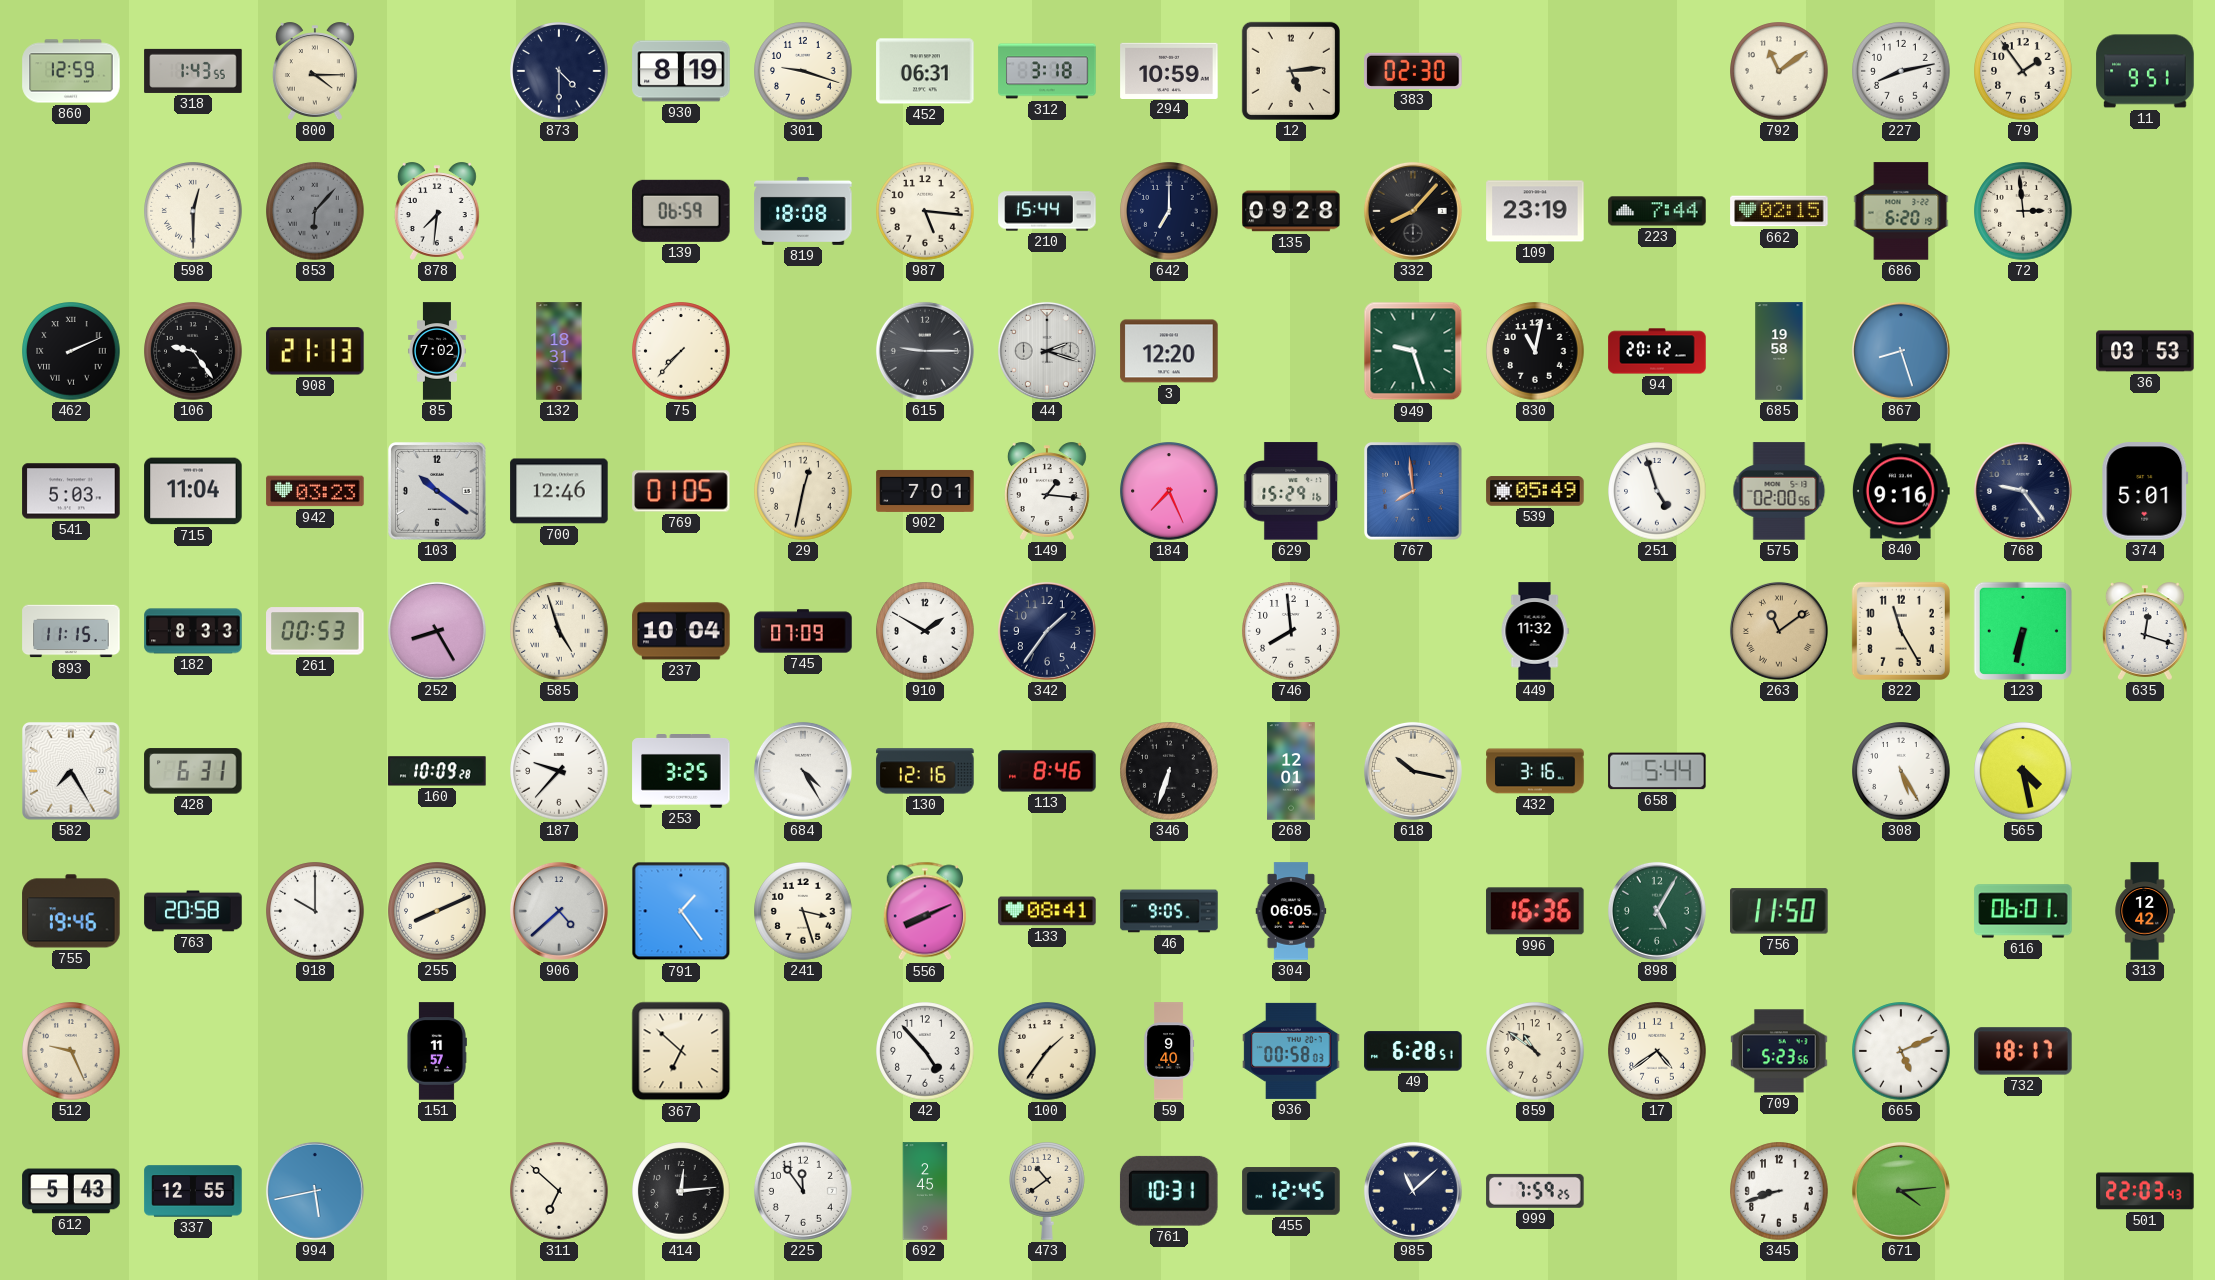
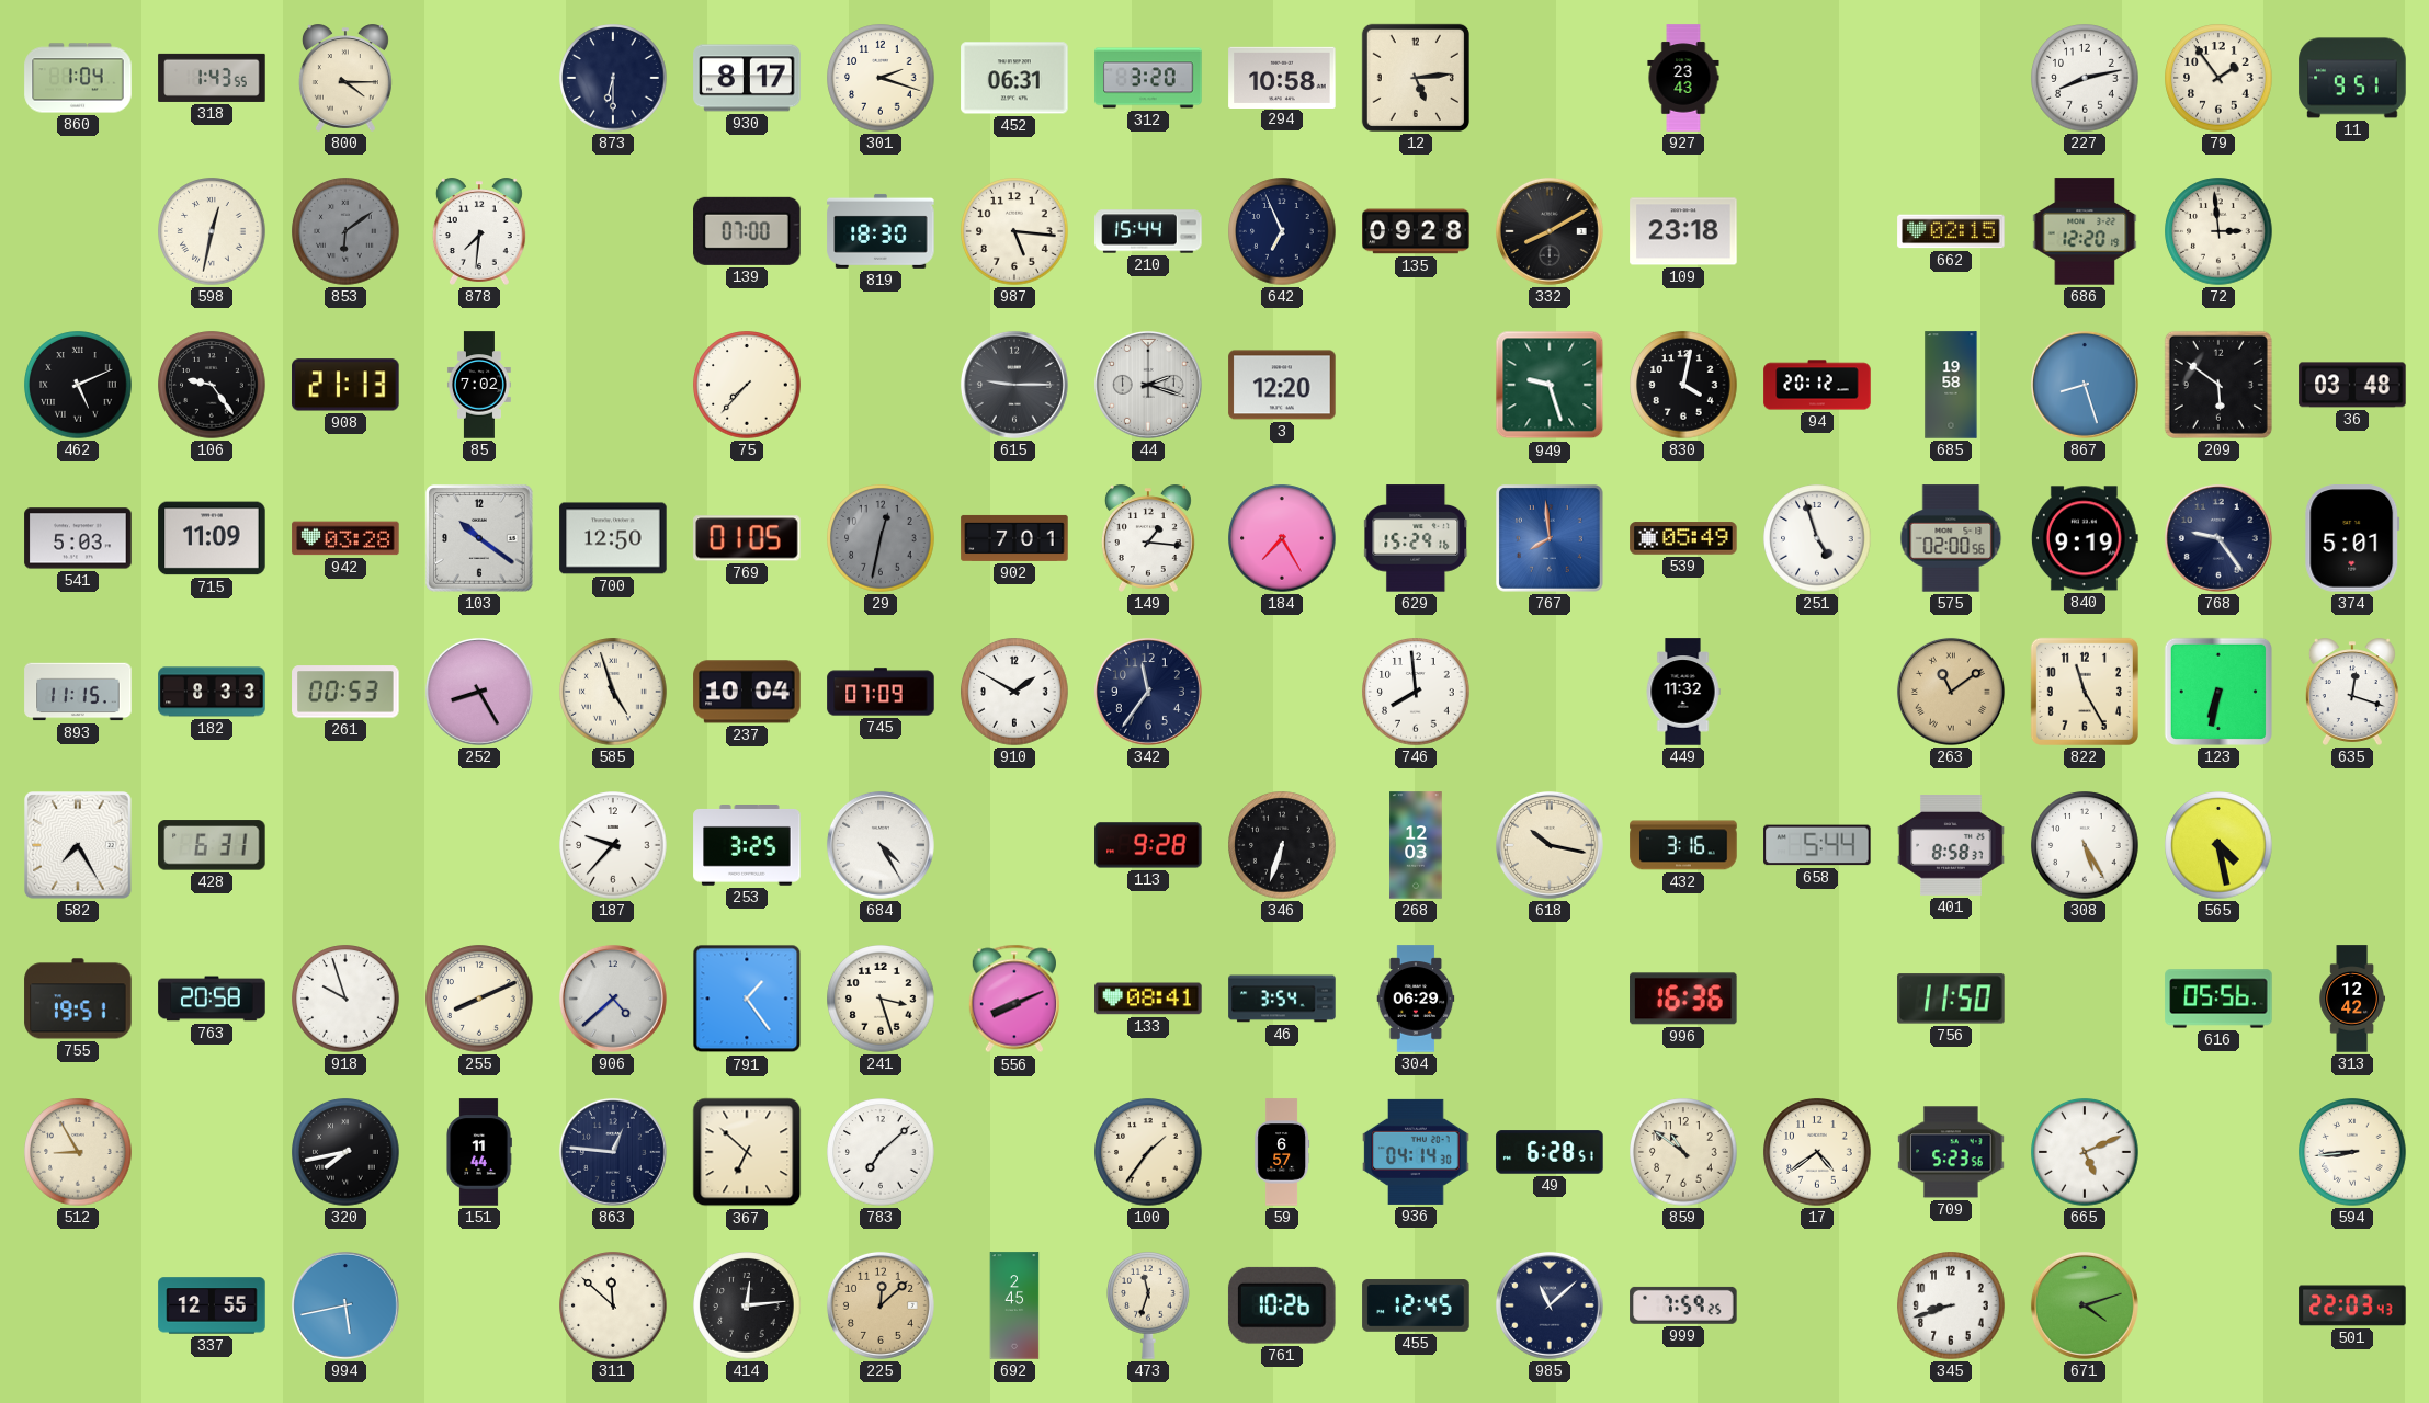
860: 12:59 -> 1:04
873: 4:30 -> 6:30
930: 8:19 -> 8:17
301: 9:18 -> 2:18
312: 3:18 -> 3:20
294: 10:59 -> 10:58
383: 02:30 -> none
927: none -> 23:43
792: 11:09 -> none
598: 12:30 -> 12:32
853: 6:07 -> 6:09
139: 06:59 -> 07:00
819: 18:08 -> 18:30
642: 7:00 -> 6:56
332: 8:07 -> 8:10
109: 23:19 -> 23:18
223: 7:44 -> none
686: 6:20 -> 12:20
462: 2:11 -> 5:11
132: 18:31 -> none
830: 11:02 -> 4:02
209: none -> 5:51
36: 03:53 -> 03:48
715: 11:04 -> 11:09
942: 03:23 -> 03:28
700: 12:46 -> 12:50
29 dial: cream -> grey
184: 7:26 -> 7:25
840: 9:16 -> 9:19
342: 1:36 -> 11:36
160: 10:09 -> none
130: 12:16 -> none
113: 8:46 -> 9:28
268: 12:01 -> 12:03
401: none -> 8:58
755: 19:46 -> 19:51
918: 10:00 -> 9:57
46: 9:05 -> 3:54
304: 06:05 -> 06:29
898: 5:05 -> none
616: 06:01 -> 05:56
512: 9:26 -> 8:55
320: none -> 7:43
151: 11:57 -> 11:44
863: none -> 12:46
783: none -> 7:08
42: 4:53 -> none
59: 9:40 -> 6:57
936: 00:58 -> 04:14
732: 18:17 -> none
594: none -> 8:44
612: 5:43 -> none
311: 6:52 -> 11:52
225: 11:54 -> 12:08
225 dial: white -> champagne
473: 10:39 -> 11:33
761: 10:31 -> 10:26
671: 4:14 -> 4:12
